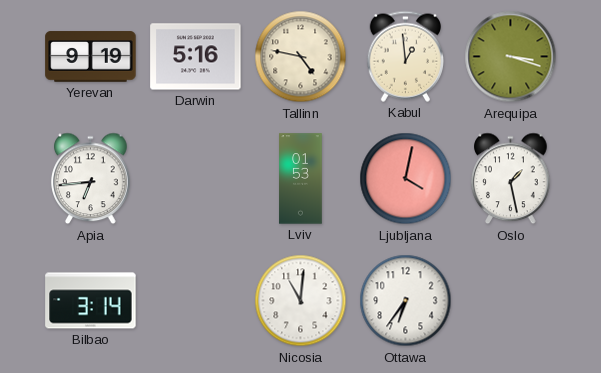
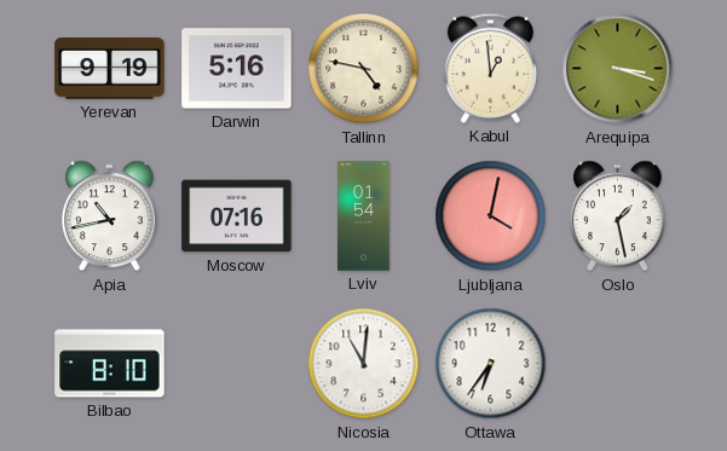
Apia: 6:44 -> 10:43
Moscow: none -> 07:16
Lviv: 01:53 -> 01:54
Bilbao: 3:14 -> 8:10
